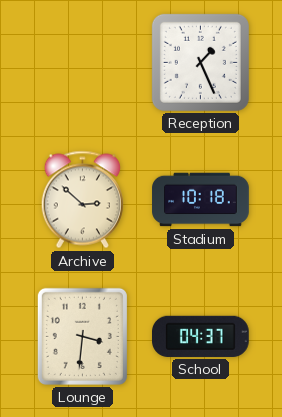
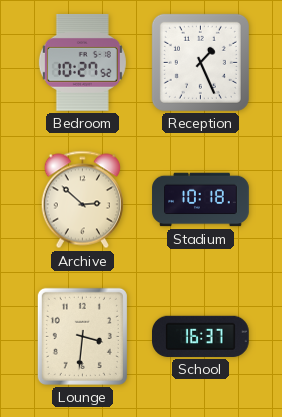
Bedroom: none -> 10:27
School: 04:37 -> 16:37
